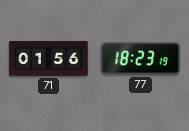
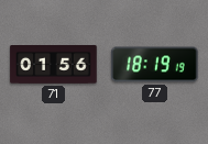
77: 18:23 -> 18:19
